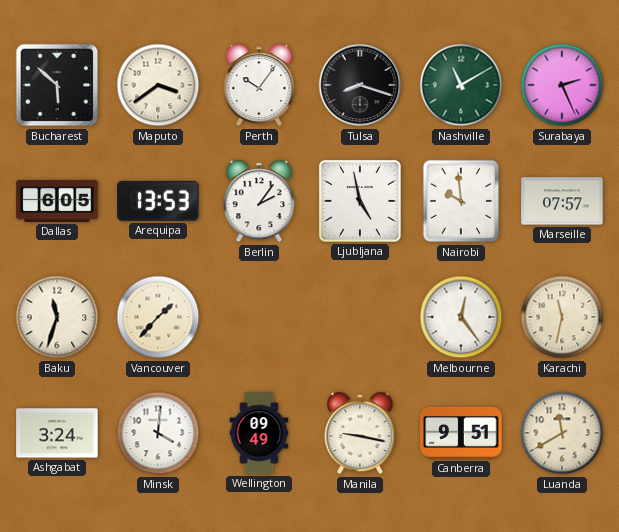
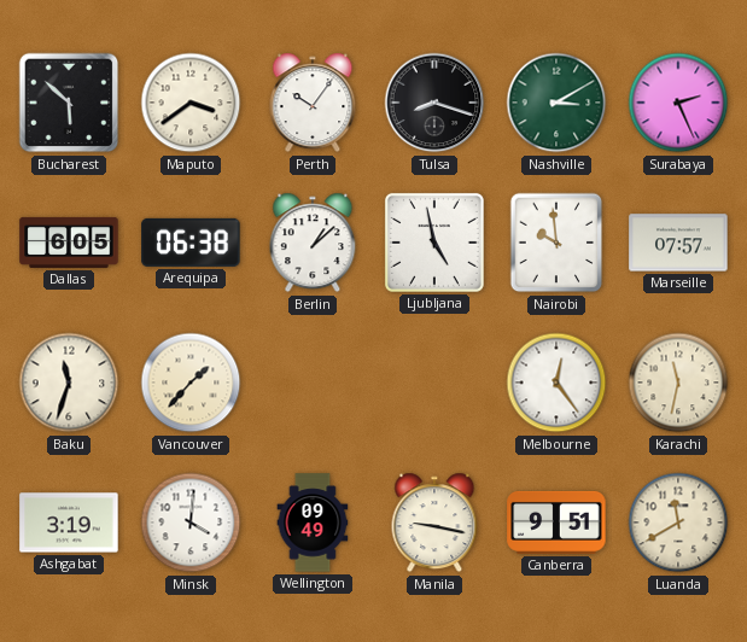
Nashville: 11:10 -> 3:10
Arequipa: 13:53 -> 06:38
Berlin: 2:06 -> 1:08
Ashgabat: 3:24 -> 3:19
